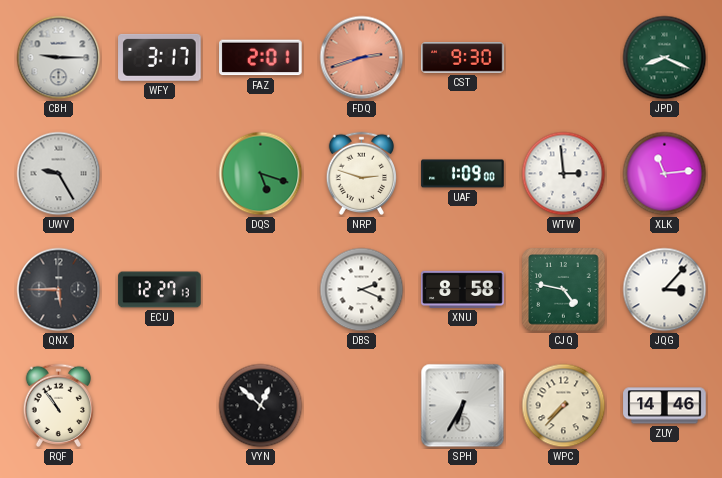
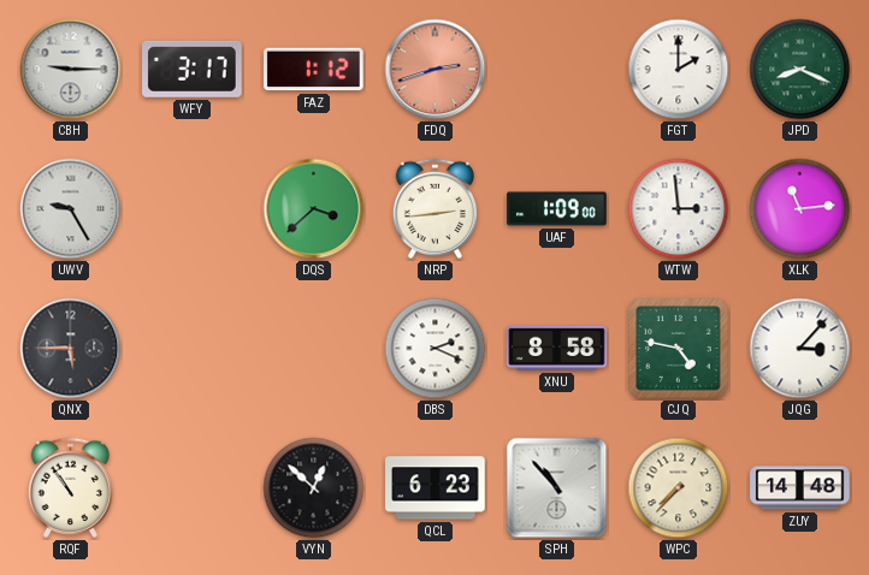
FAZ: 2:01 -> 1:12
CST: 9:30 -> none
FGT: none -> 2:00
DQS: 5:18 -> 3:38
NRP: 2:48 -> 2:44
ECU: 12:27 -> none
QCL: none -> 6:23
SPH: 6:35 -> 10:53
ZUY: 14:46 -> 14:48
